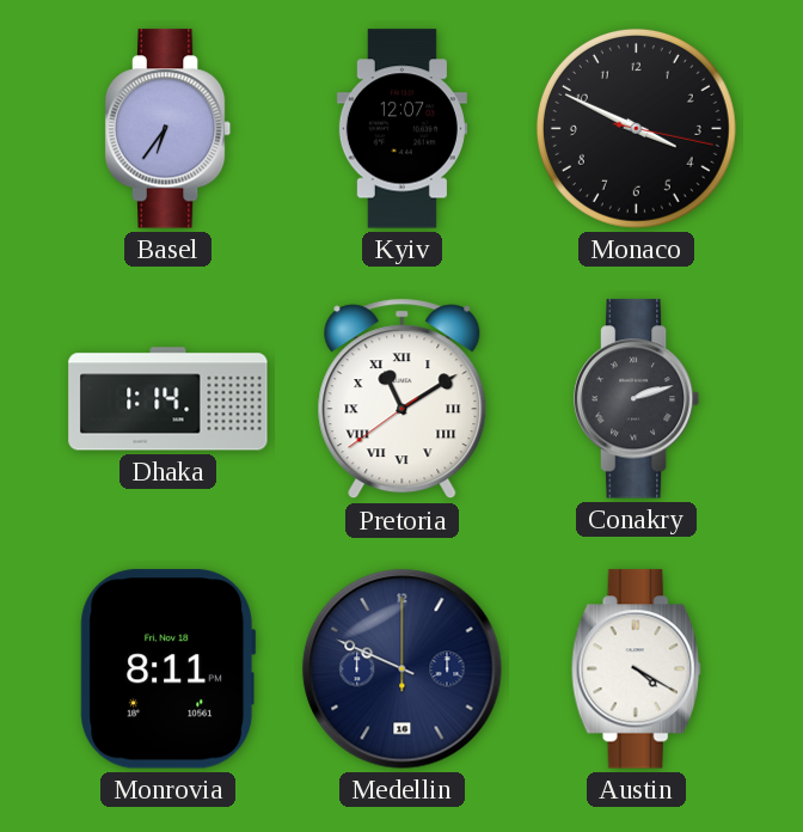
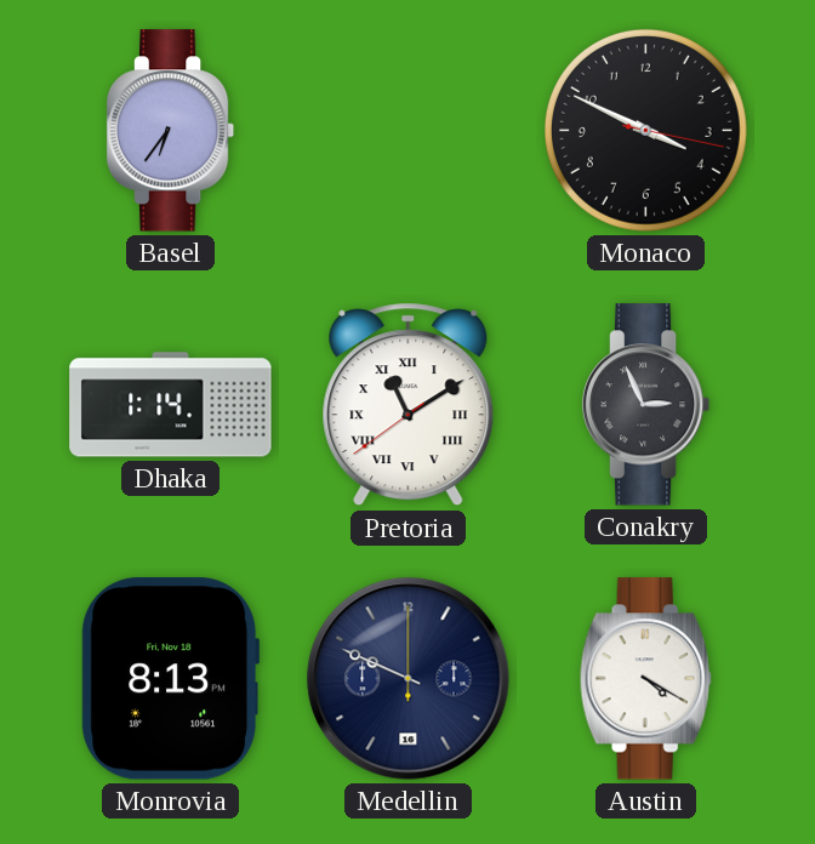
Kyiv: 12:07 -> none
Conakry: 2:12 -> 2:56
Monrovia: 8:11 -> 8:13
